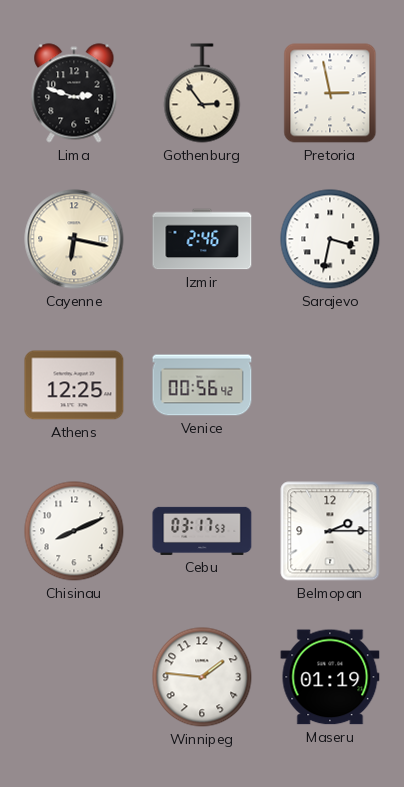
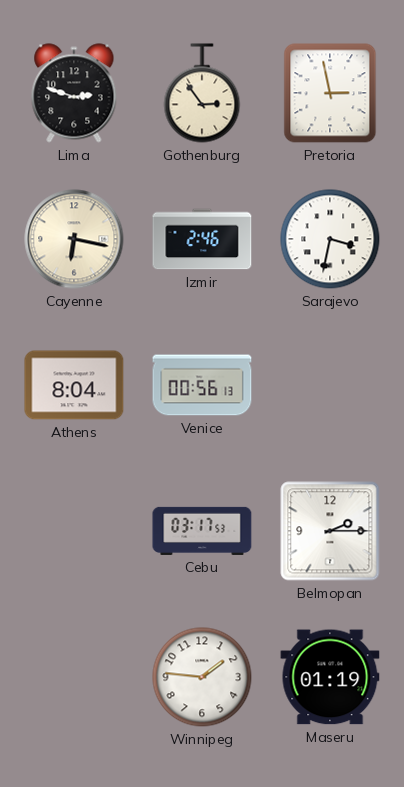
Athens: 12:25 -> 8:04
Venice: 00:56:42 -> 00:56:13
Chisinau: 8:11 -> none
